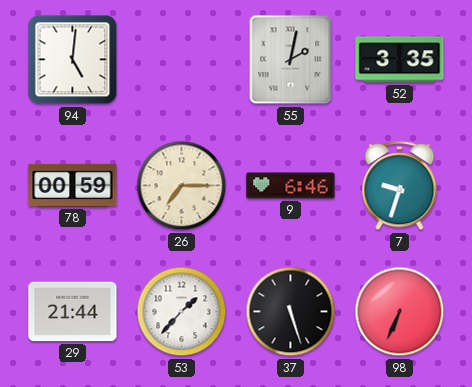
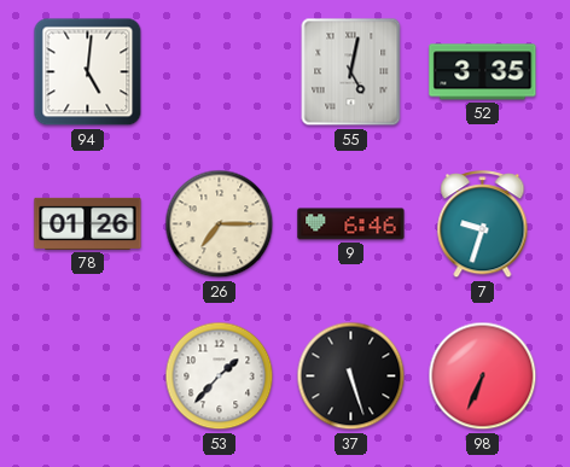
55: 2:02 -> 5:02
78: 00:59 -> 01:26
29: 21:44 -> none
